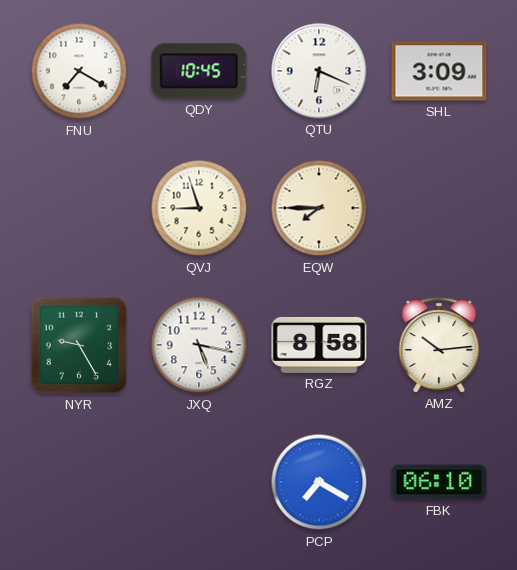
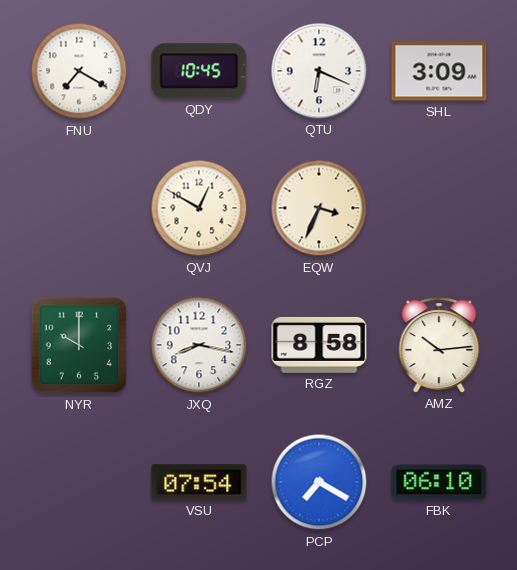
QVJ: 8:57 -> 12:50
EQW: 7:45 -> 3:34
NYR: 9:25 -> 10:00
JXQ: 5:17 -> 8:17
VSU: none -> 07:54
